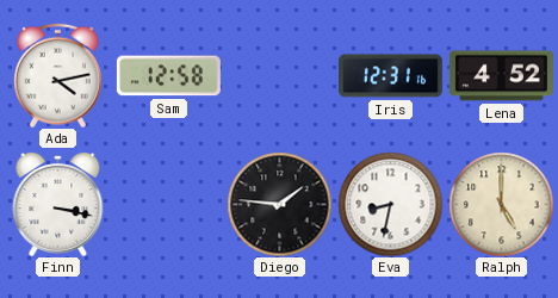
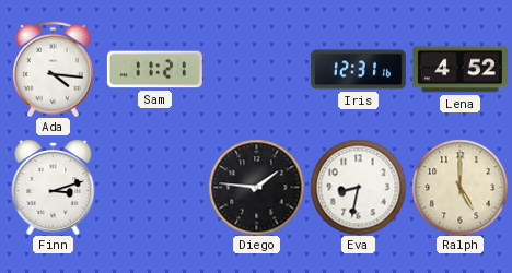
Ada: 4:13 -> 4:16
Sam: 12:58 -> 11:21
Finn: 3:17 -> 3:12
